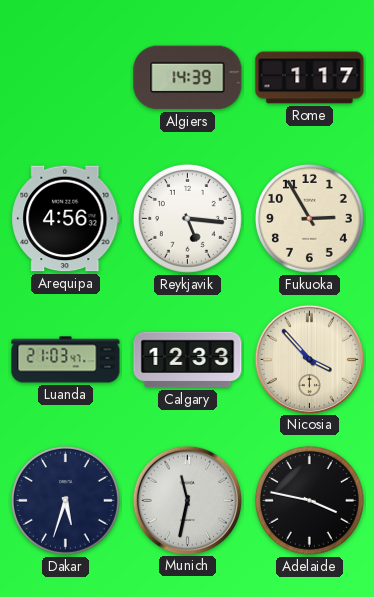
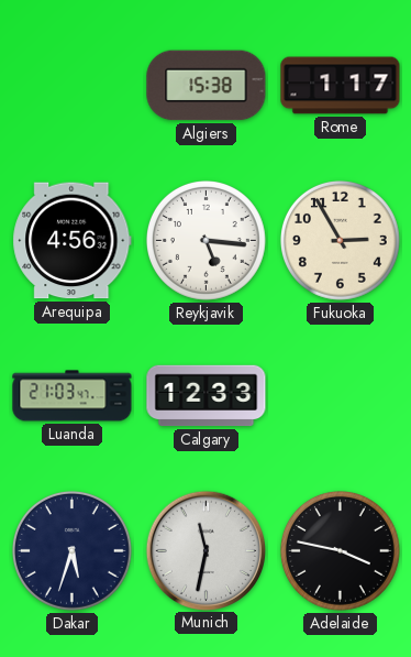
Algiers: 14:39 -> 15:38
Nicosia: 3:53 -> none
